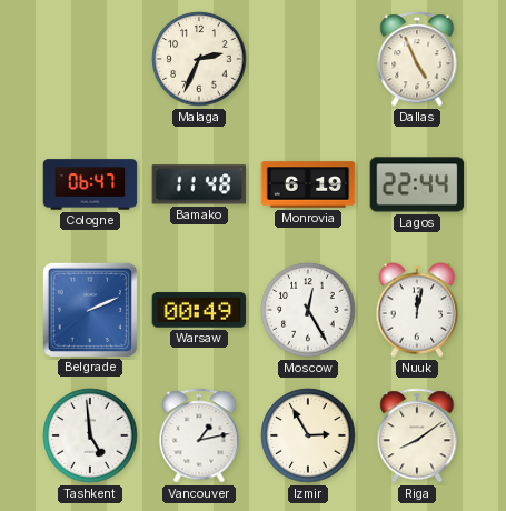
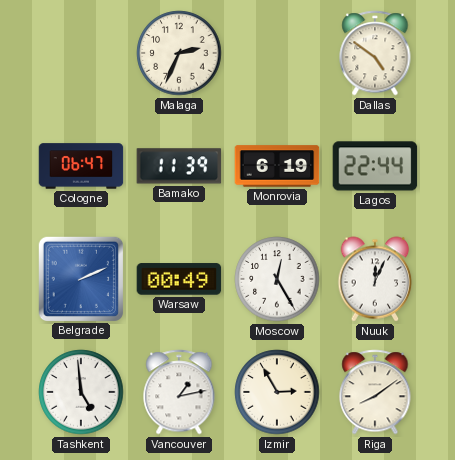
Dallas: 4:56 -> 4:51
Bamako: 11:48 -> 11:39
Nuuk: 12:02 -> 12:04
